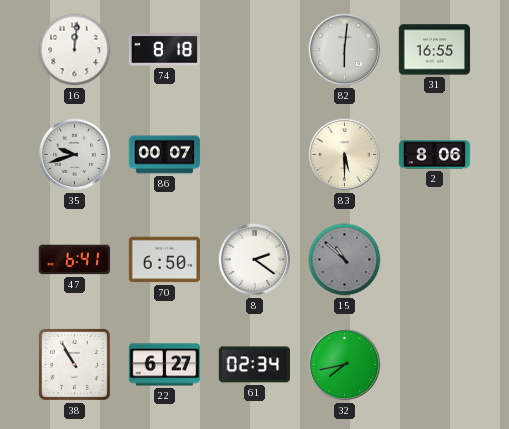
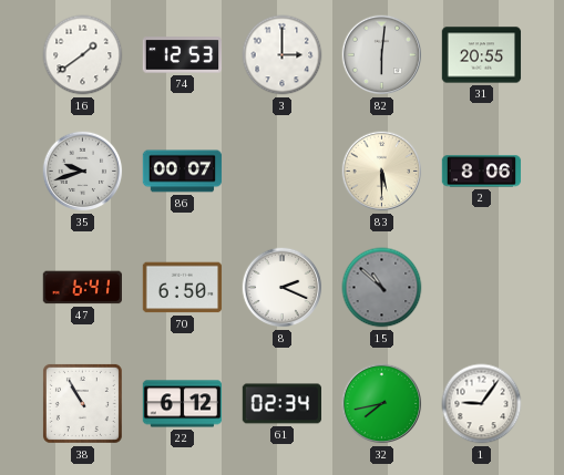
16: 12:01 -> 1:39
74: 8:18 -> 12:53
3: none -> 3:00
31: 16:55 -> 20:55
8: 2:21 -> 2:19
22: 6:27 -> 6:12
1: none -> 9:06
